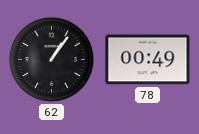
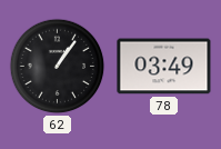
78: 00:49 -> 03:49
